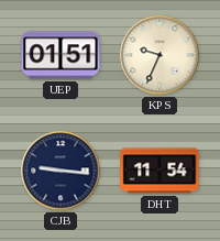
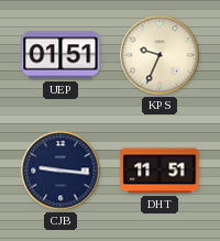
DHT: 11:54 -> 11:51
